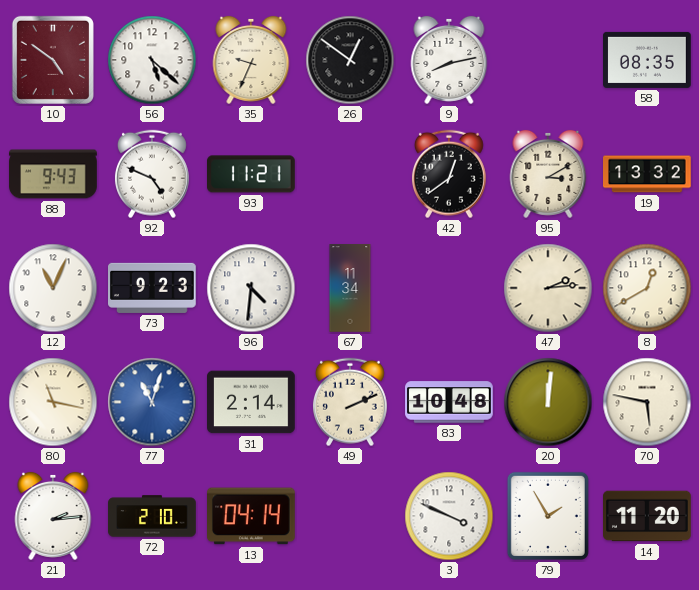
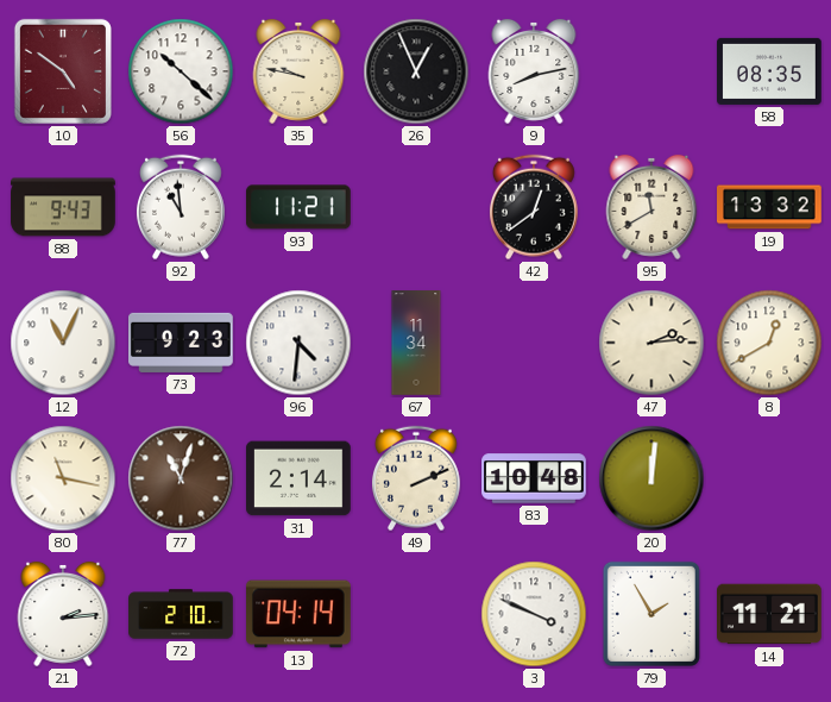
56: 5:22 -> 10:22
35: 9:34 -> 9:47
26: 12:51 -> 12:56
92: 4:49 -> 10:59
95: 3:10 -> 11:40
77 dial: blue -> brown
70: 5:47 -> none
14: 11:20 -> 11:21
